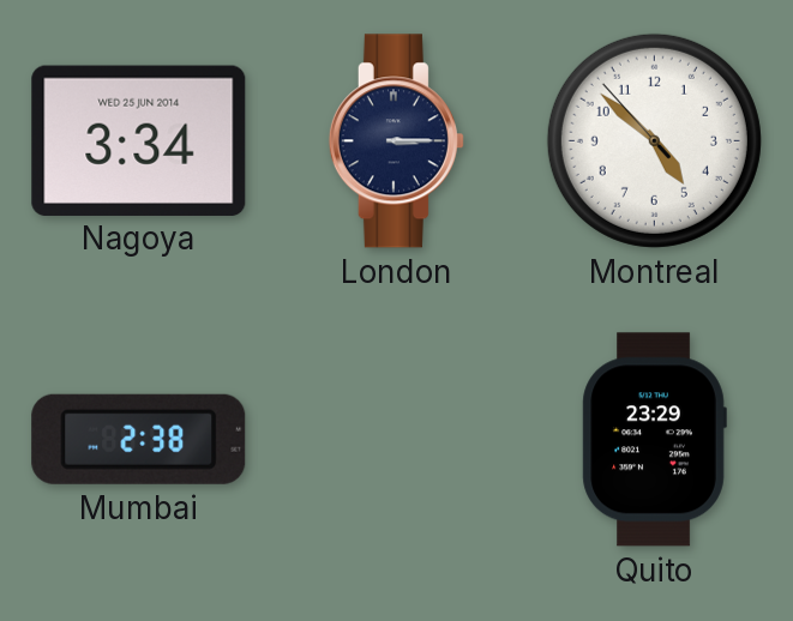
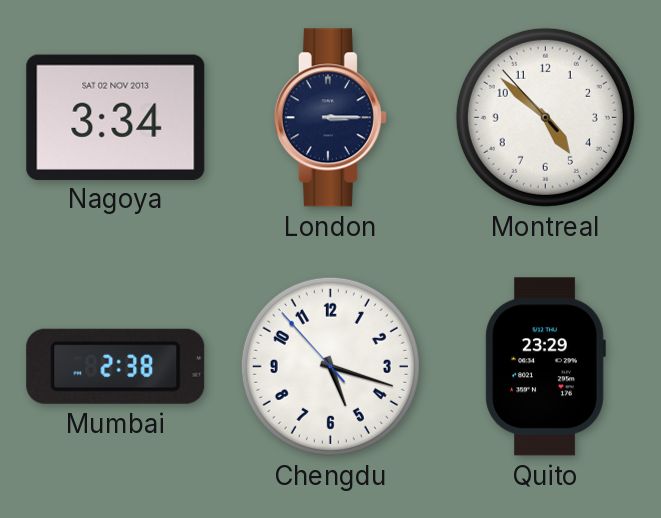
Nagoya date: WED 25 JUN 2014 -> SAT 02 NOV 2013
Chengdu: none -> 5:17
